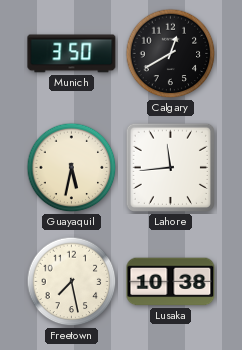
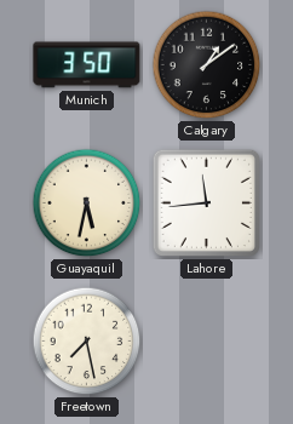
Calgary: 12:40 -> 1:09
Lusaka: 10:38 -> none
